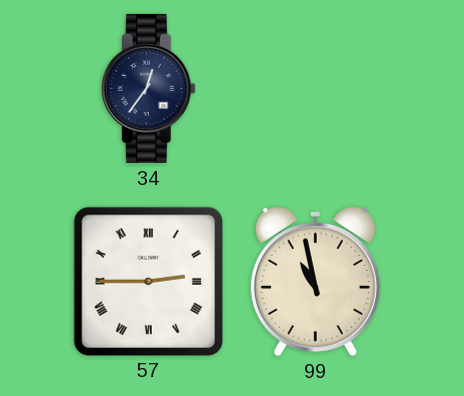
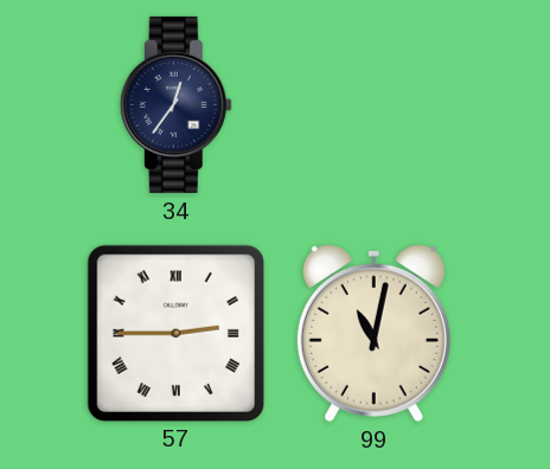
99: 10:58 -> 11:02
